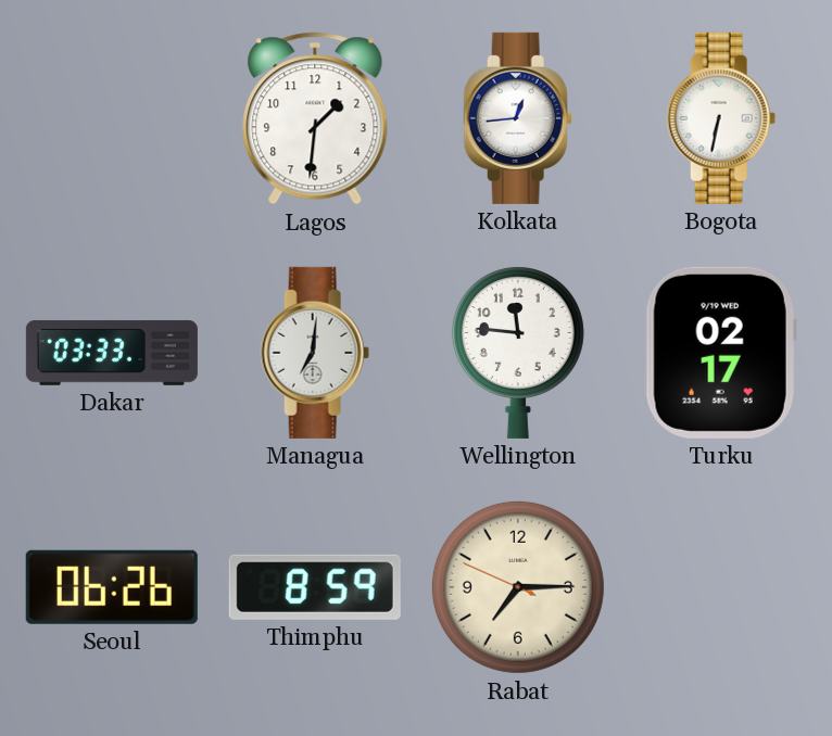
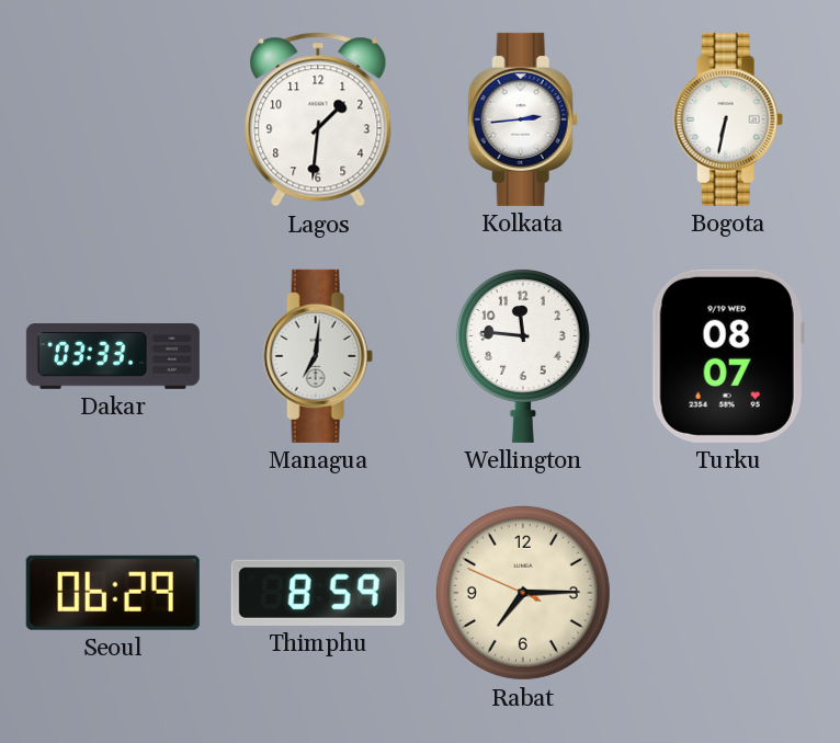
Kolkata: 12:44 -> 2:44
Turku: 02:17 -> 08:07
Seoul: 06:26 -> 06:29
